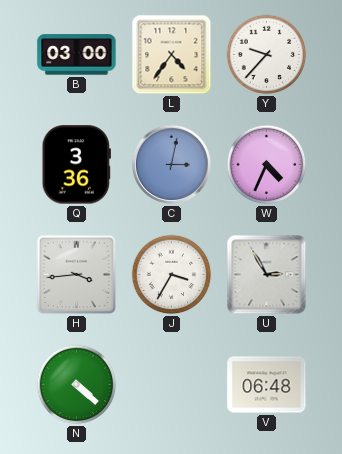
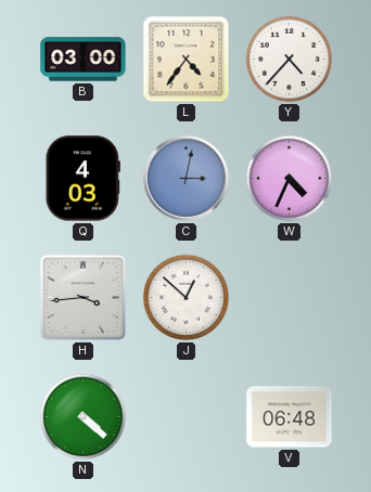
Y: 9:37 -> 4:37
Q: 3:36 -> 4:03
J: 3:35 -> 12:52
U: 2:55 -> none
